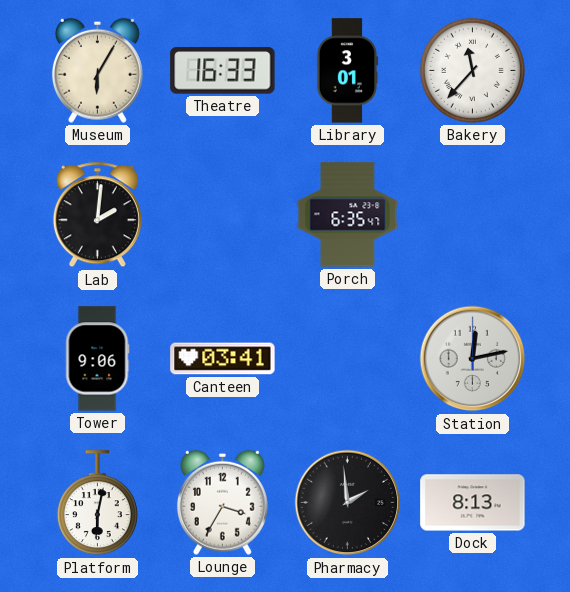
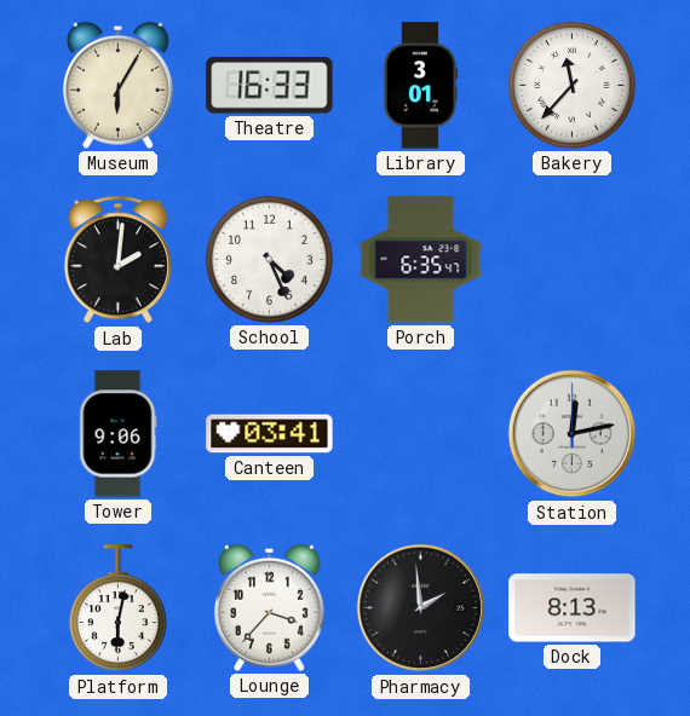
School: none -> 4:26
Lounge: 3:35 -> 3:37
